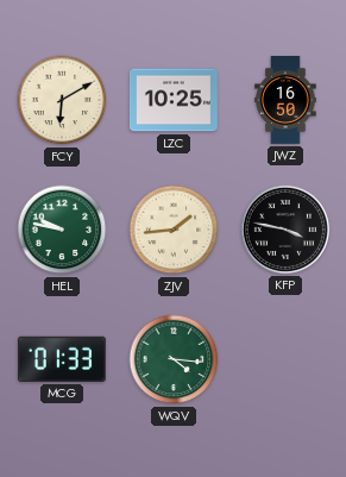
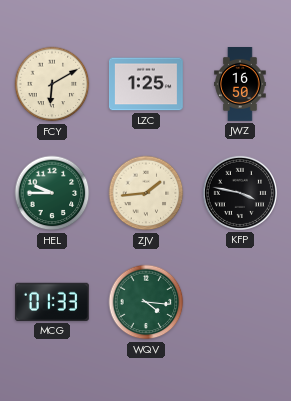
LZC: 10:25 -> 1:25
HEL: 9:47 -> 9:45
